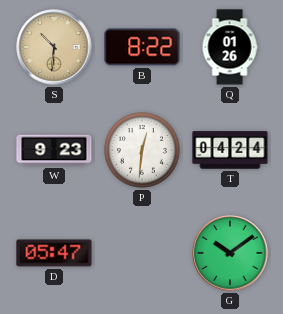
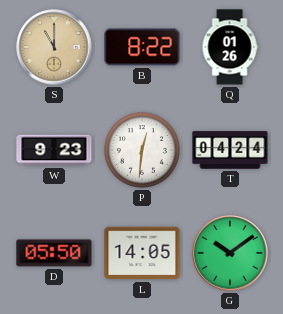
S: 10:31 -> 11:00
D: 05:47 -> 05:50
L: none -> 14:05
